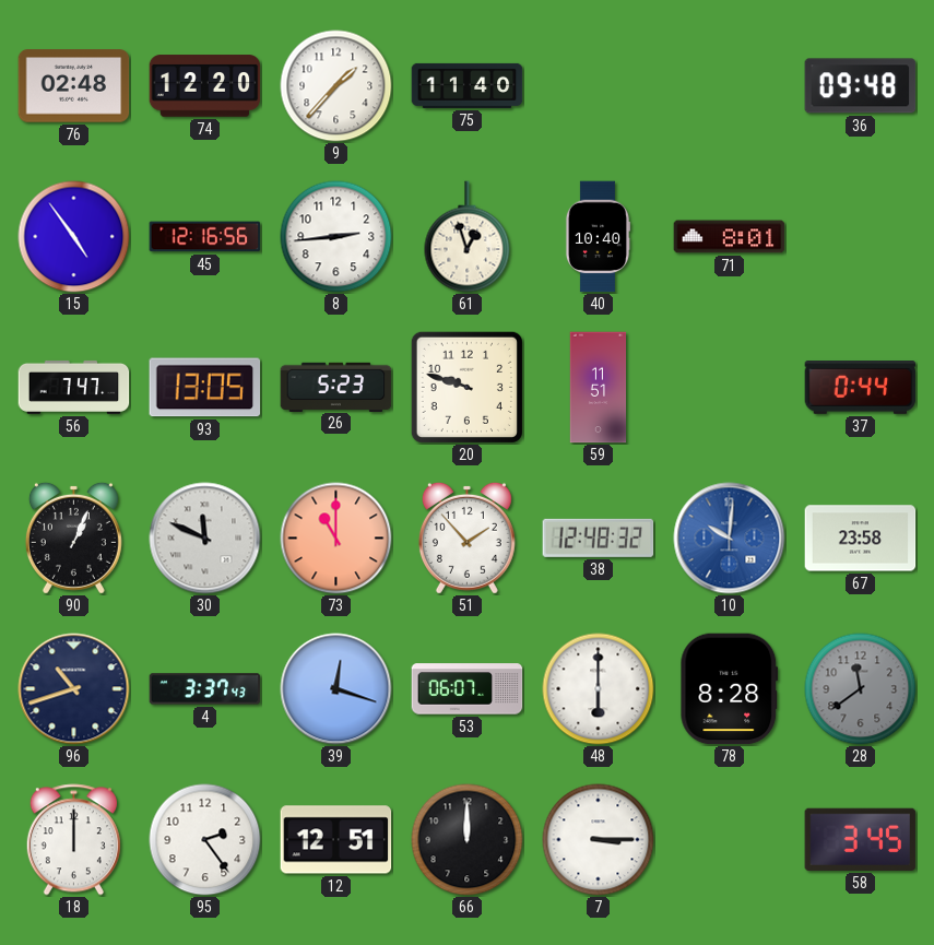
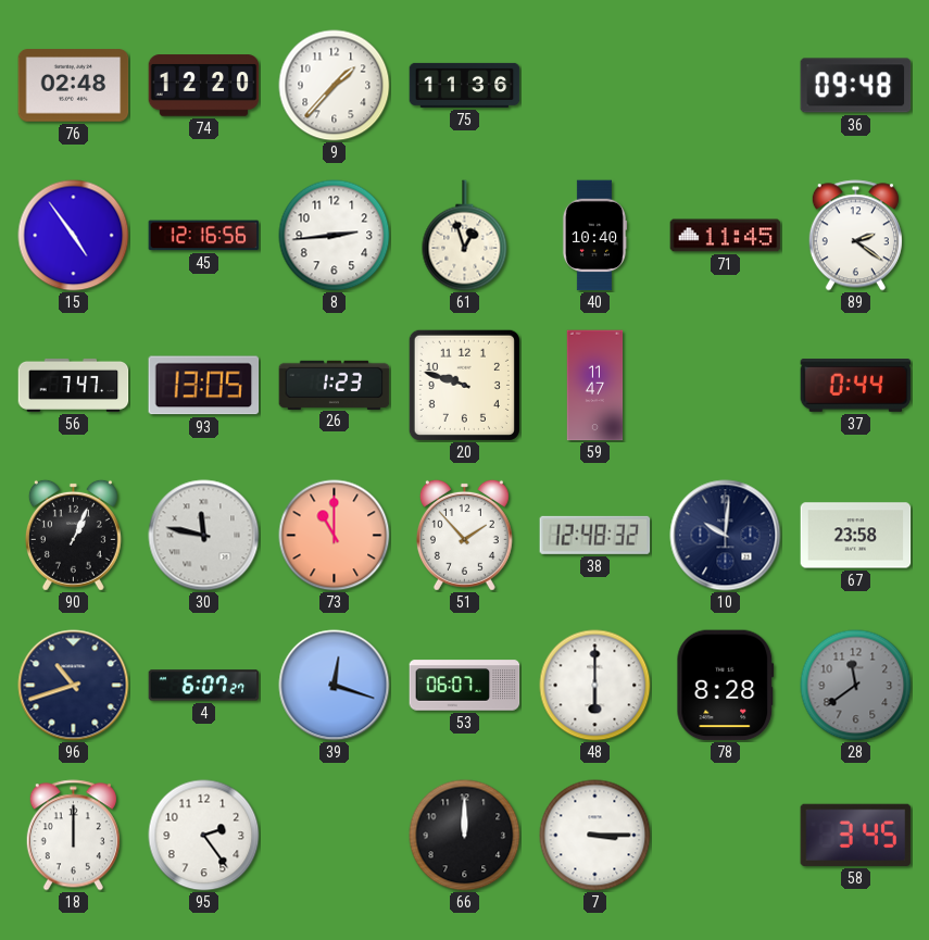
75: 11:40 -> 11:36
71: 8:01 -> 11:45
89: none -> 2:21
26: 5:23 -> 1:23
59: 11:51 -> 11:47
30: 11:49 -> 11:47
10 dial: blue -> navy
4: 3:37 -> 6:07
12: 12:51 -> none
